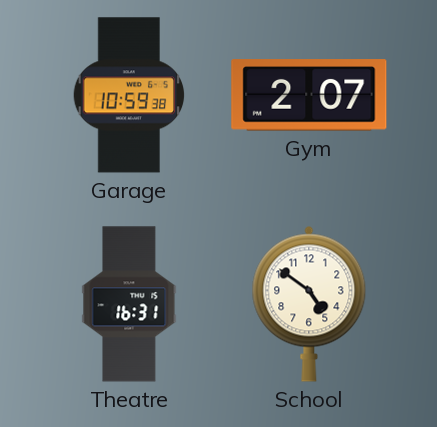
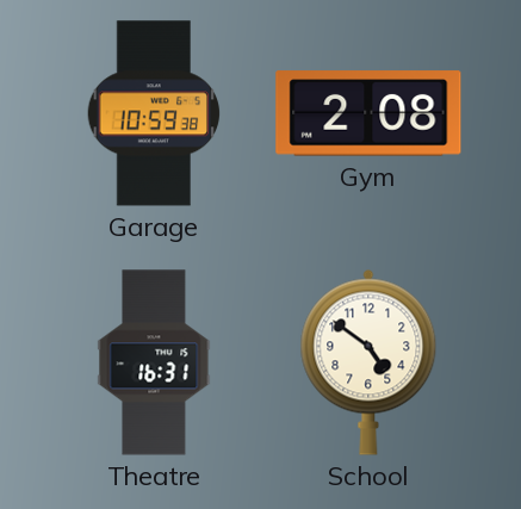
Gym: 2:07 -> 2:08
